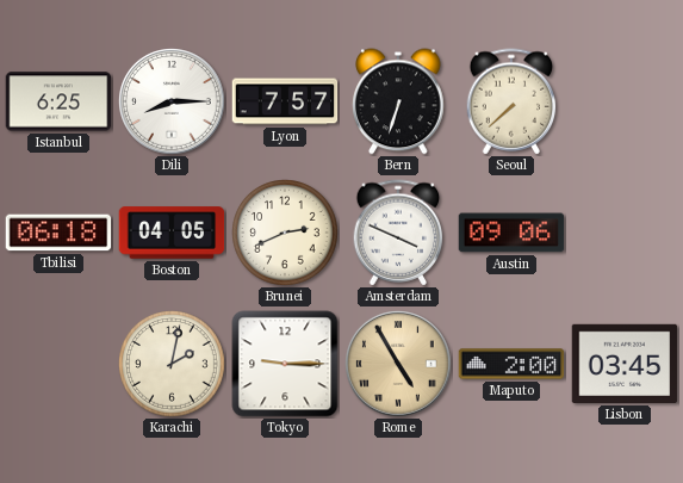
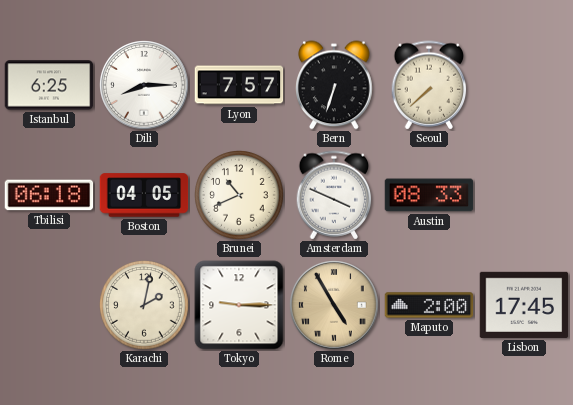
Brunei: 2:41 -> 10:41
Austin: 09:06 -> 08:33
Lisbon: 03:45 -> 17:45
